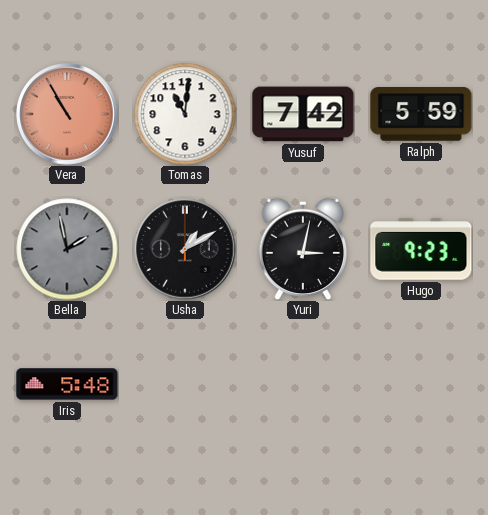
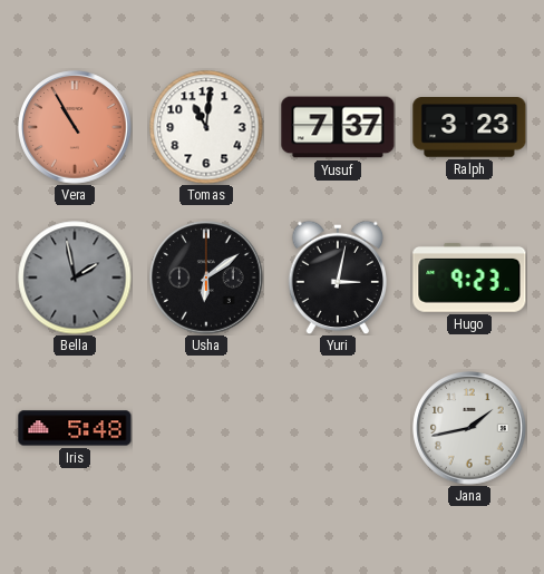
Yusuf: 7:42 -> 7:37
Ralph: 5:59 -> 3:23
Usha: 1:10 -> 6:09
Jana: none -> 1:43
